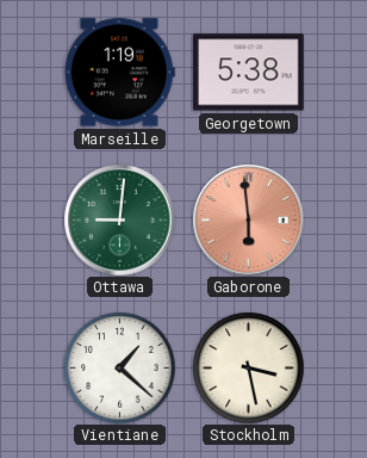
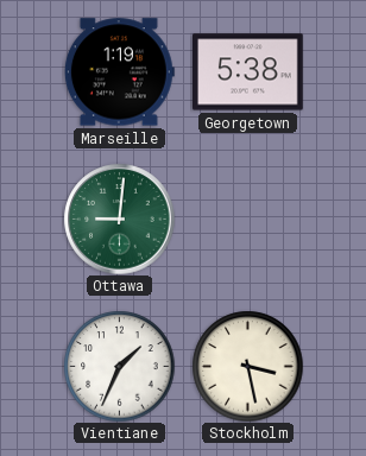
Gaborone: 5:59 -> none
Vientiane: 1:22 -> 1:34
